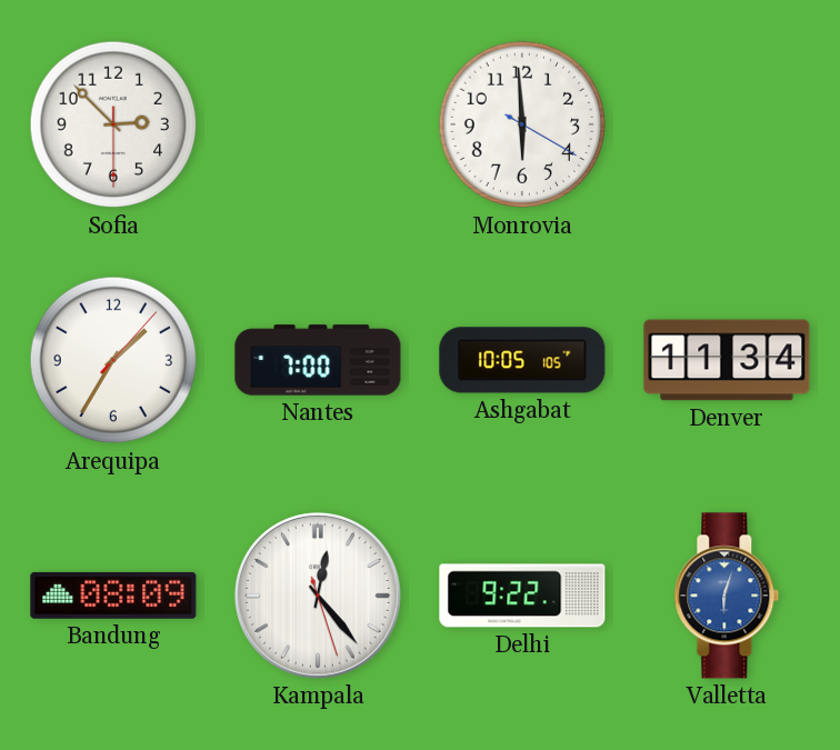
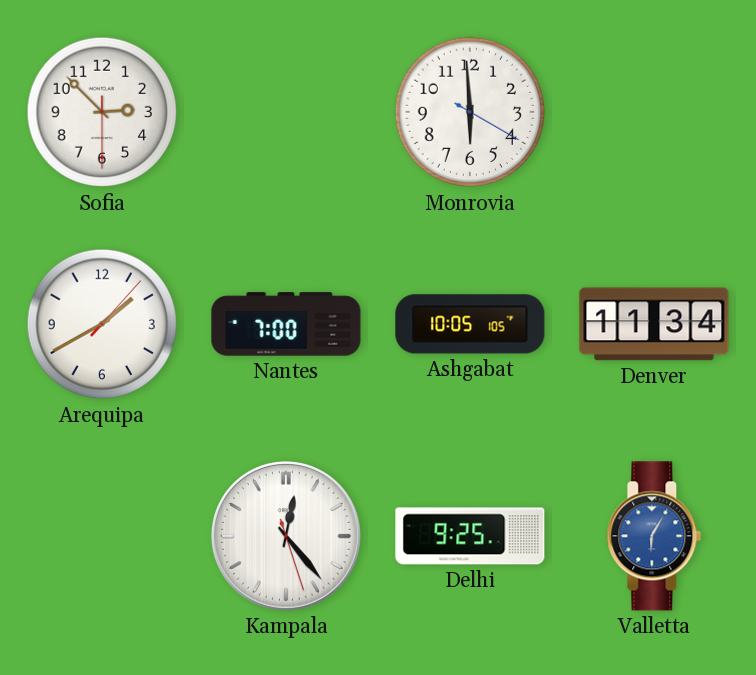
Arequipa: 1:35 -> 1:40
Bandung: 08:09 -> none
Delhi: 9:22 -> 9:25
Valletta: 6:03 -> 6:05
